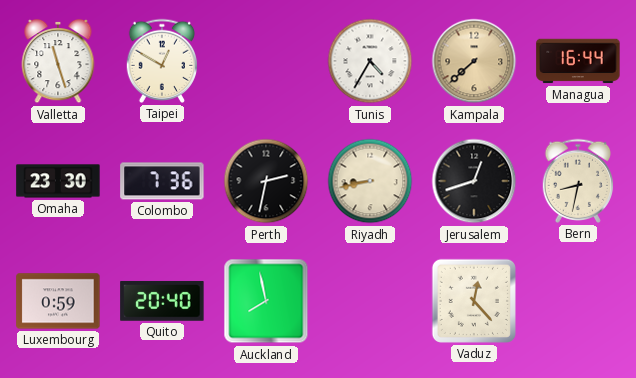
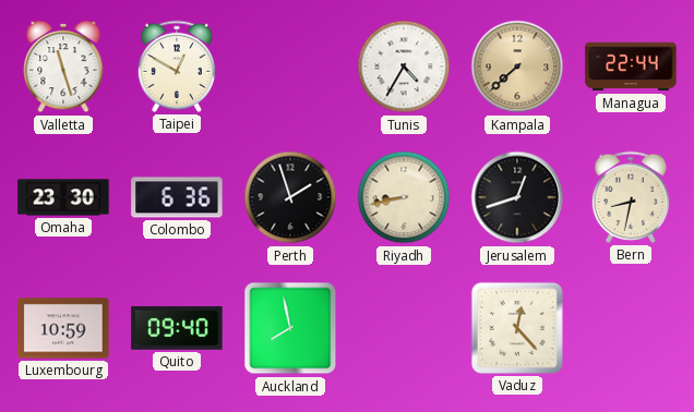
Managua: 16:44 -> 22:44
Colombo: 7:36 -> 6:36
Perth: 2:32 -> 1:57
Luxembourg: 0:59 -> 10:59
Quito: 20:40 -> 09:40
